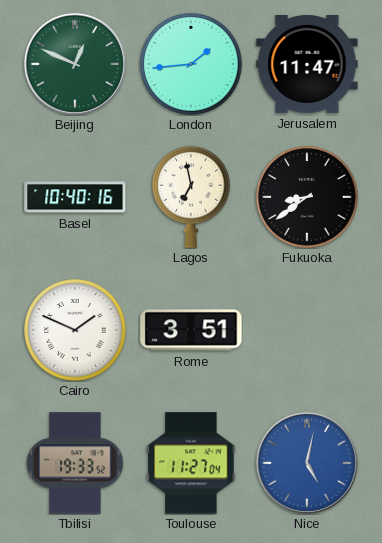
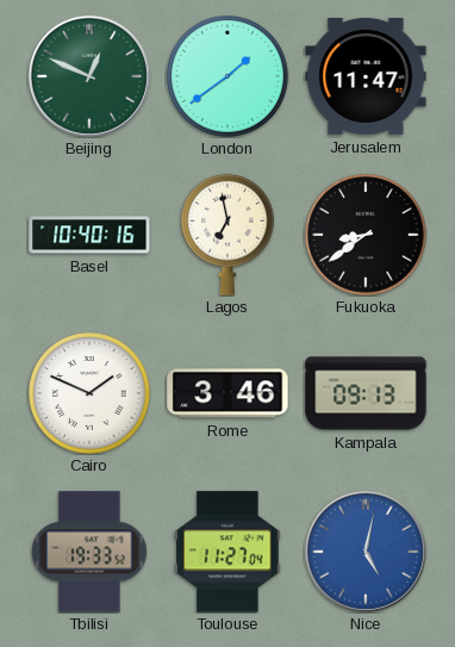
London: 1:44 -> 1:39
Rome: 3:51 -> 3:46
Kampala: none -> 09:13
